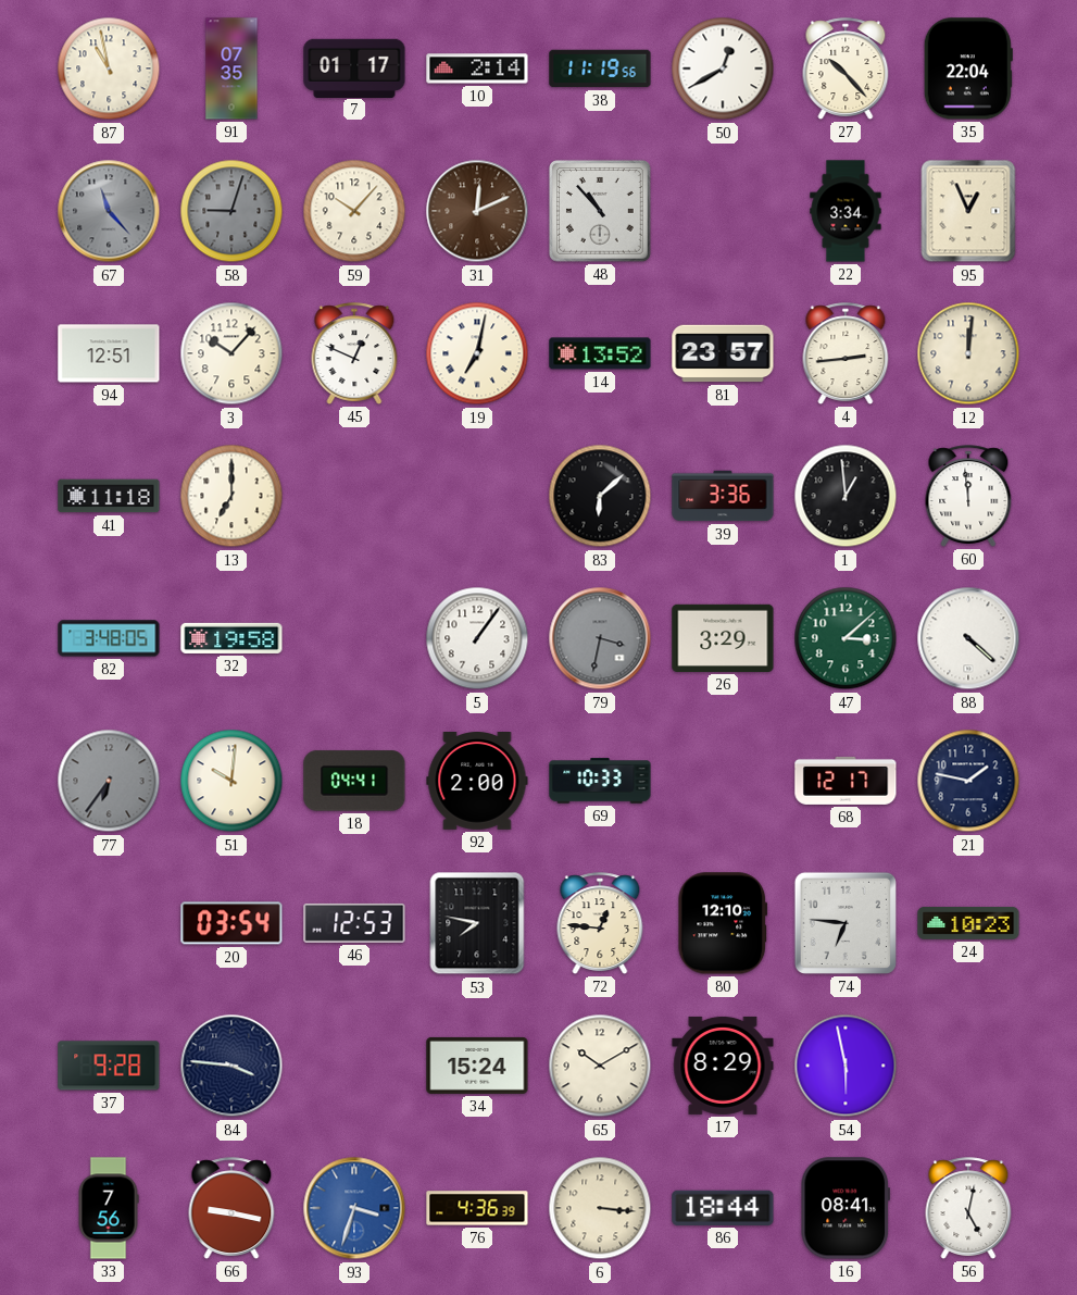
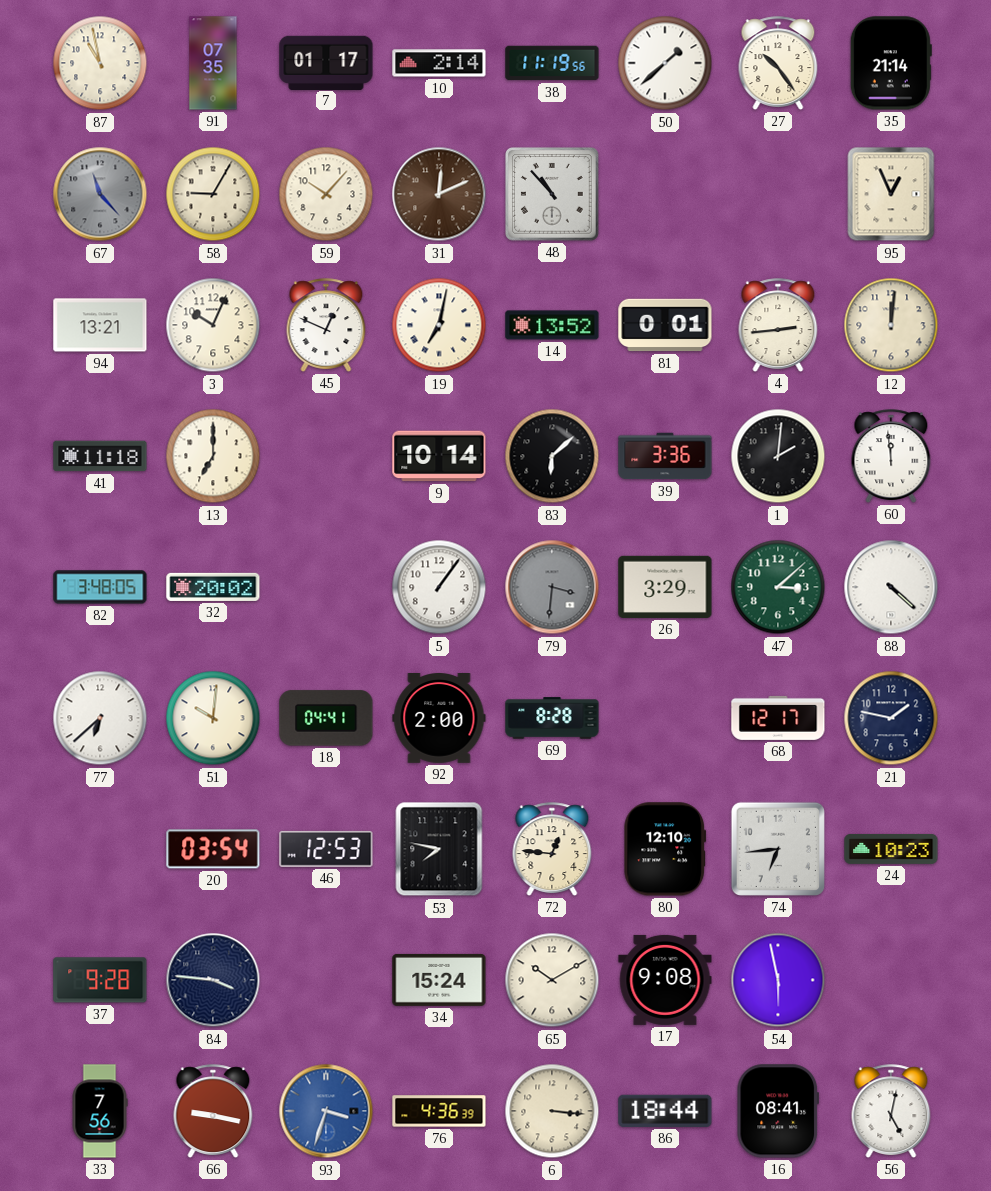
50: 12:40 -> 1:38
27: 10:23 -> 10:24
35: 22:04 -> 21:14
58: 9:03 -> 9:05
58 dial: grey -> cream
22: 3:34 -> none
94: 12:51 -> 13:21
3: 10:07 -> 10:04
81: 23:57 -> 0:01
9: none -> 10:14
1: 12:59 -> 2:01
32: 19:58 -> 20:02
79: 3:32 -> 3:31
77: 6:36 -> 6:38
77 dial: grey -> white
69: 10:33 -> 8:28
74: 6:46 -> 6:44
17: 8:29 -> 9:08
